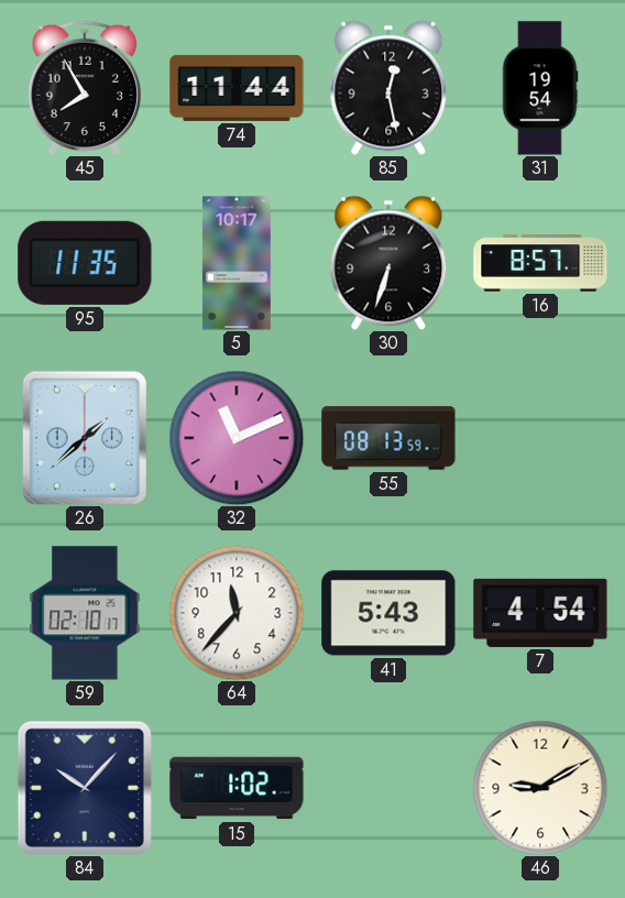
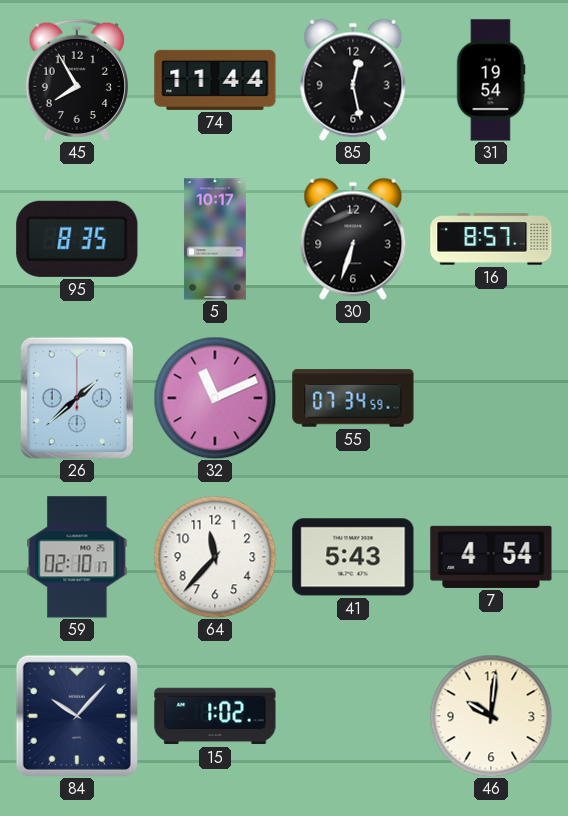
95: 11:35 -> 8:35
55: 08:13 -> 07:34
46: 9:10 -> 10:01
